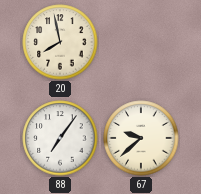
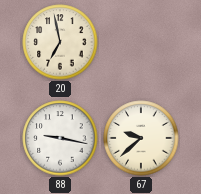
20: 7:58 -> 6:58
88: 7:06 -> 9:17
